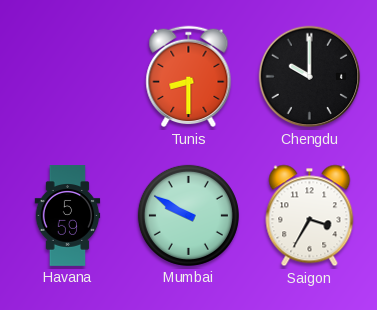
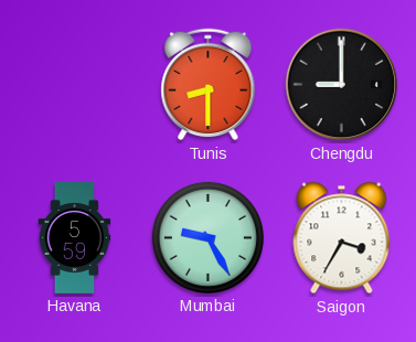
Chengdu: 10:00 -> 9:00
Mumbai: 9:50 -> 9:25
